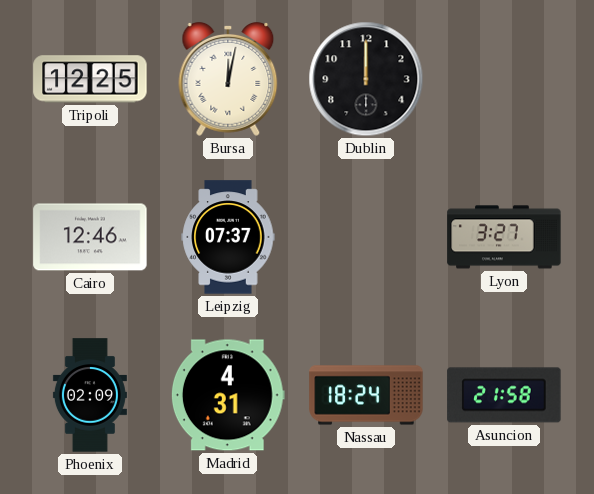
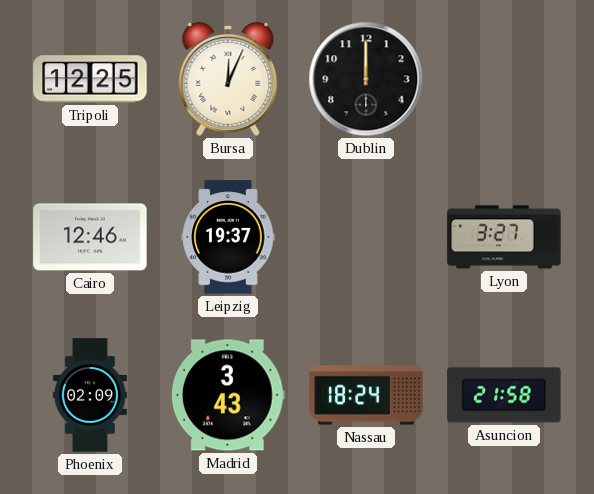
Bursa: 12:02 -> 12:04
Leipzig: 07:37 -> 19:37
Madrid: 4:31 -> 3:43
